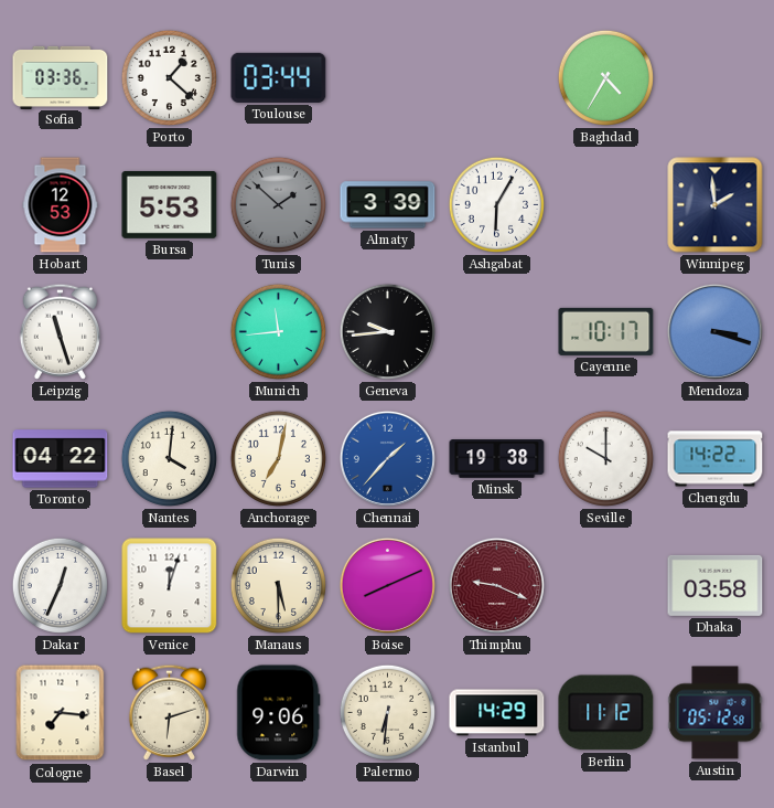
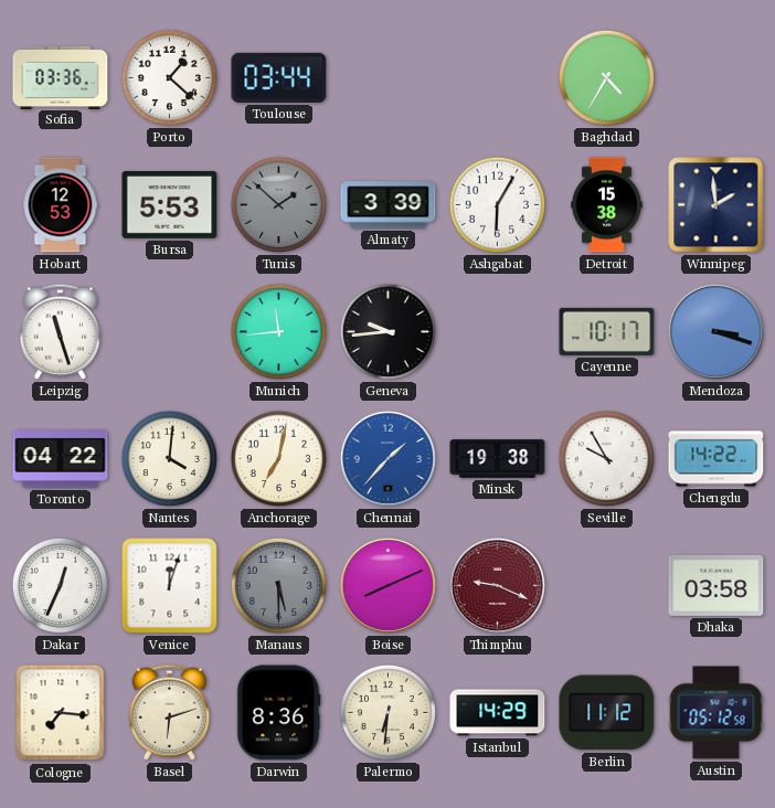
Detroit: none -> 15:38
Seville: 10:00 -> 9:55
Manaus dial: cream -> grey
Darwin: 9:06 -> 8:36
